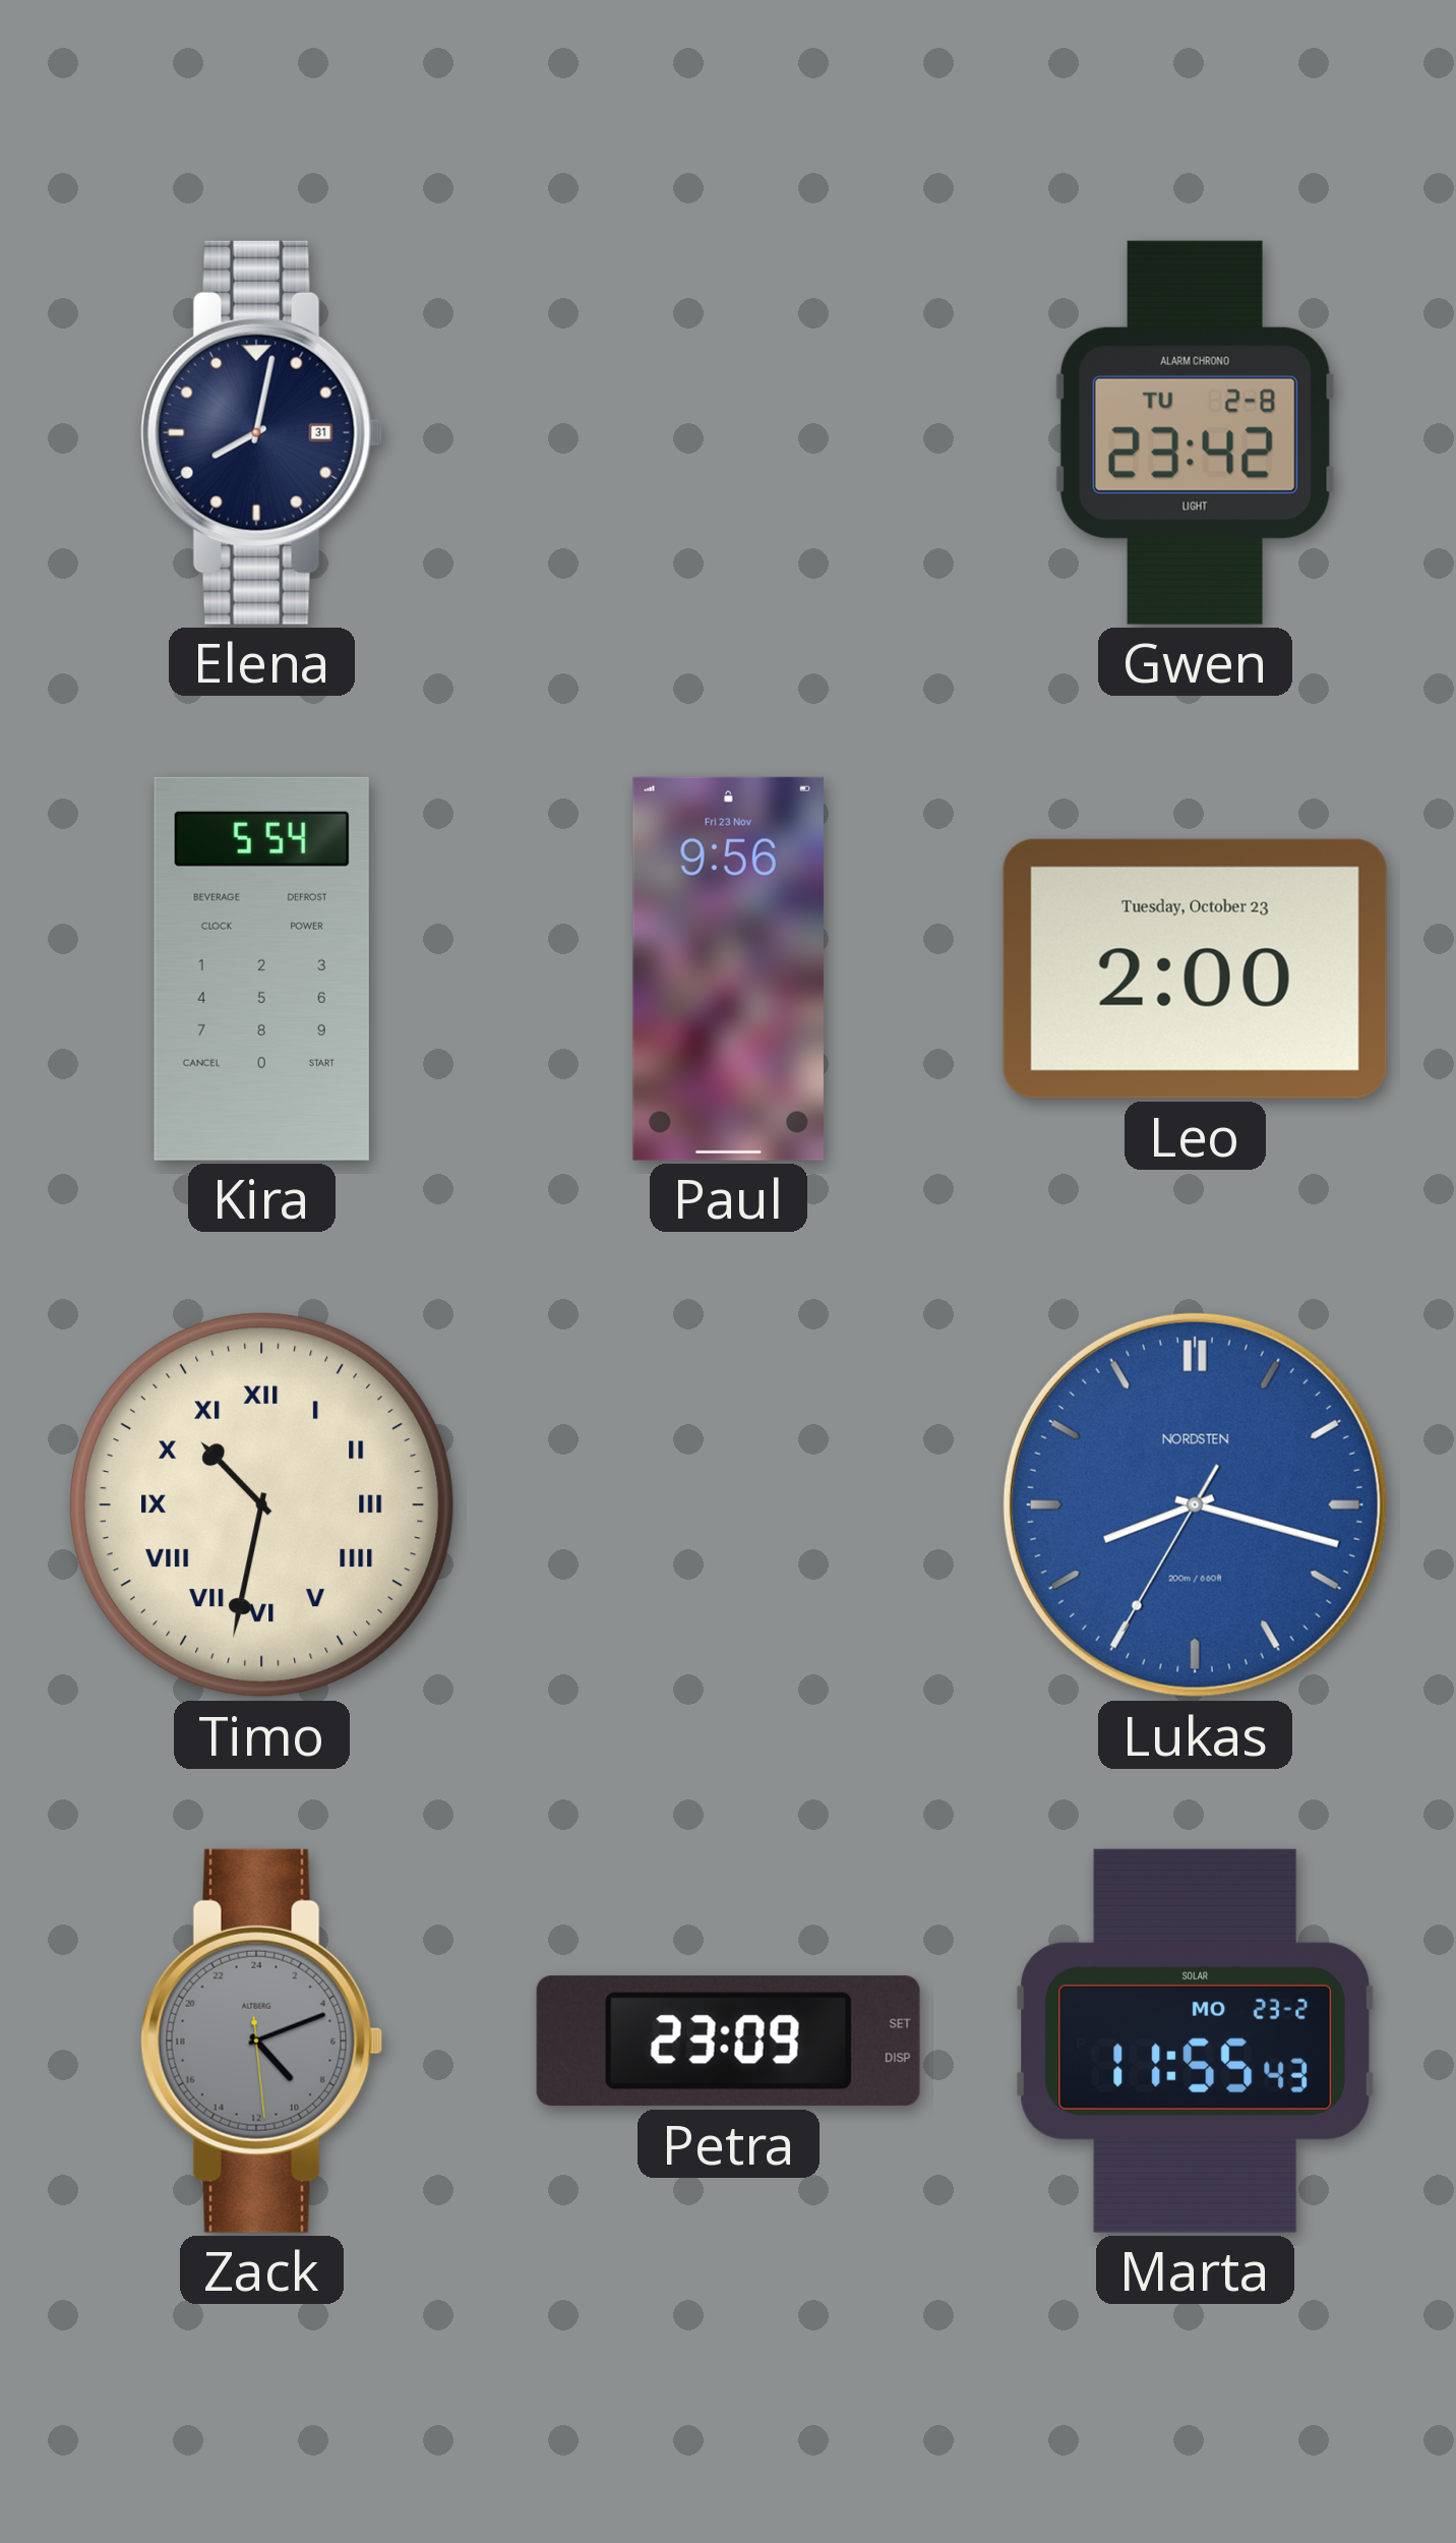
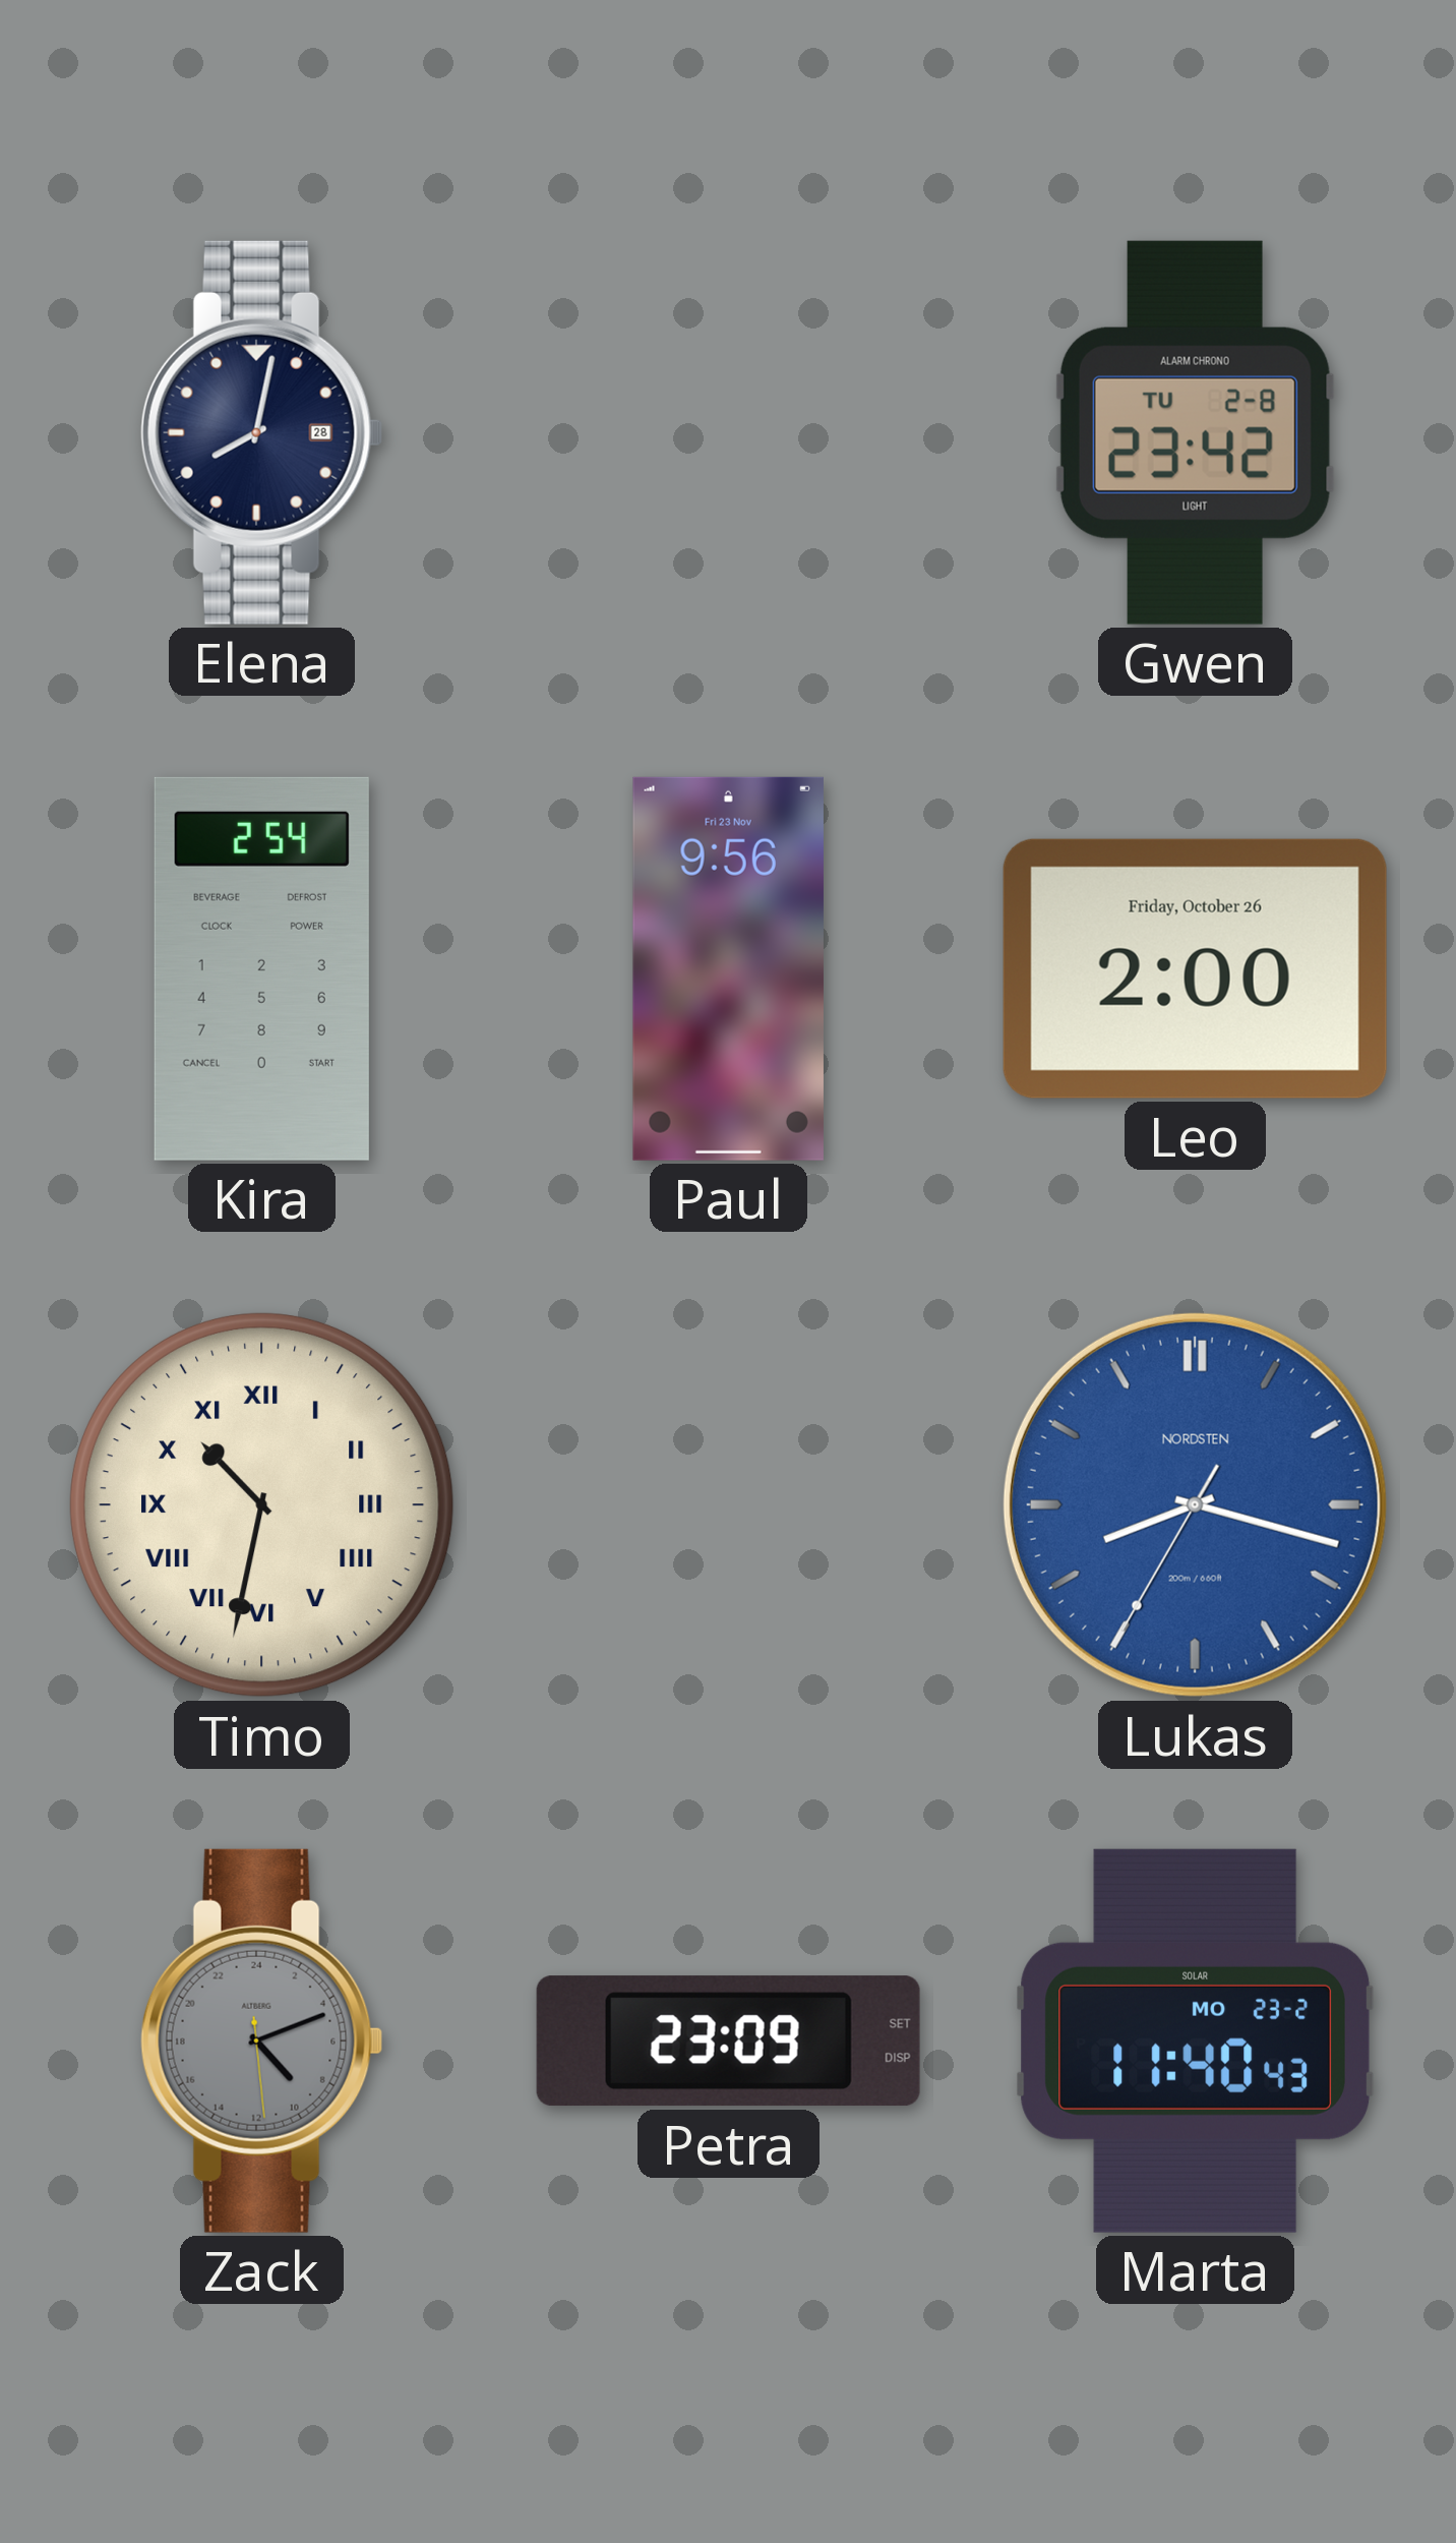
Elena date: 31 -> 28
Kira: 5:54 -> 2:54
Leo date: Tuesday, October 23 -> Friday, October 26
Marta: 11:55 -> 11:40
